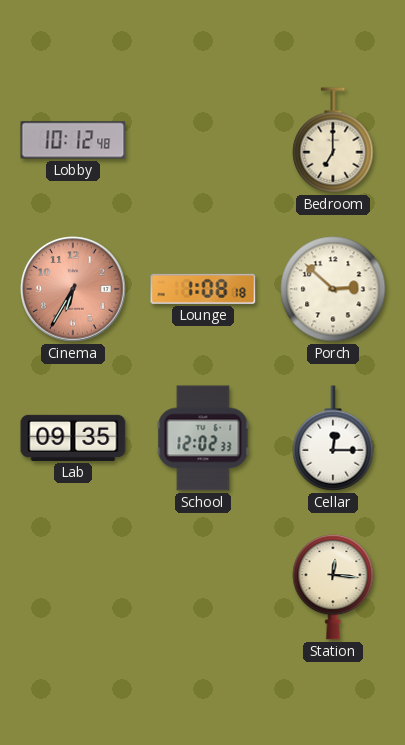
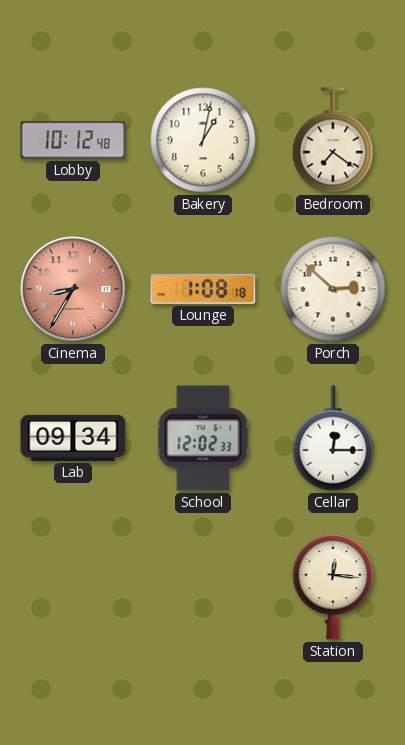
Bakery: none -> 1:02
Bedroom: 7:00 -> 7:21
Cinema: 6:35 -> 8:35
Lab: 09:35 -> 09:34
